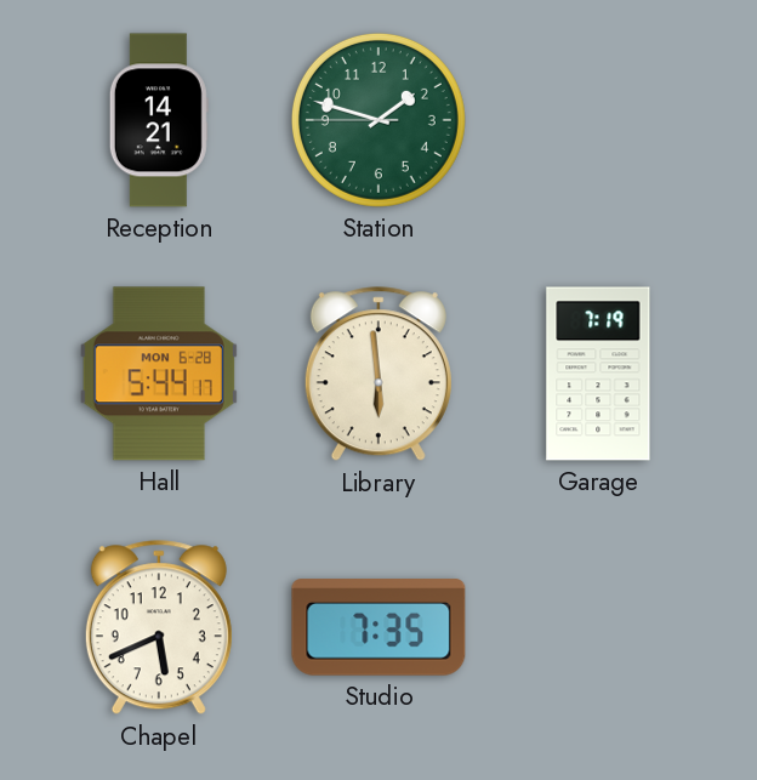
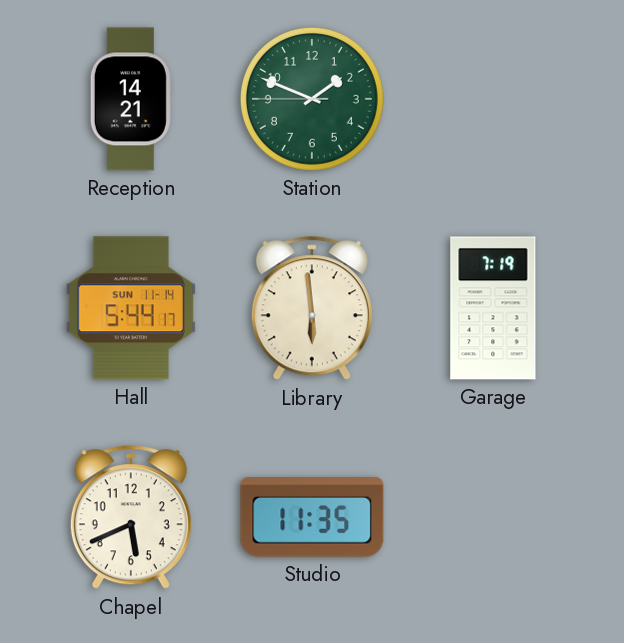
Station: 1:47 -> 1:48
Hall date: MON 6-28 -> SUN 11-14
Studio: 7:35 -> 11:35
